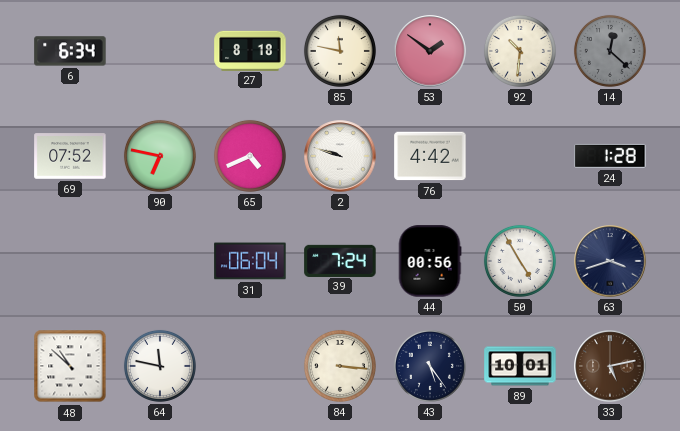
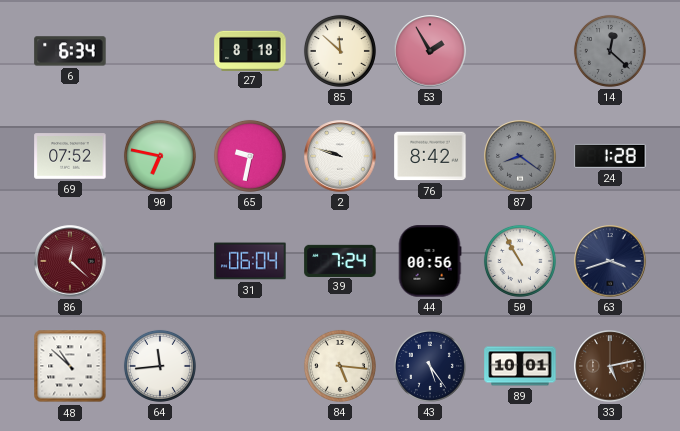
85: 11:47 -> 11:52
53: 1:51 -> 1:55
92: 10:31 -> none
65: 4:41 -> 9:32
76: 4:42 -> 8:42
87: none -> 8:21
86: none -> 12:22
50: 4:55 -> 10:55
64: 11:47 -> 11:44
84: 3:16 -> 5:16
